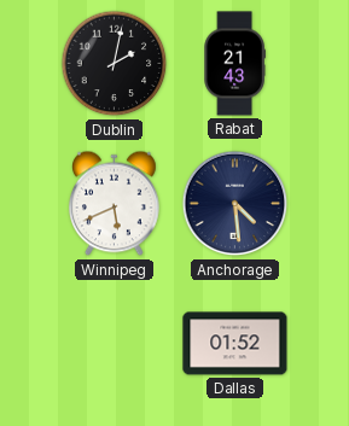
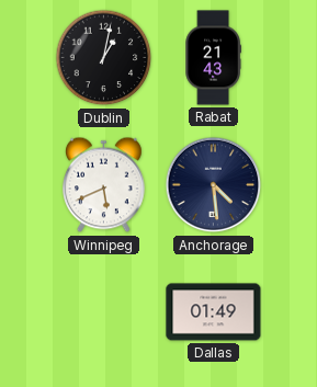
Dublin: 2:02 -> 1:02
Dallas: 01:52 -> 01:49
